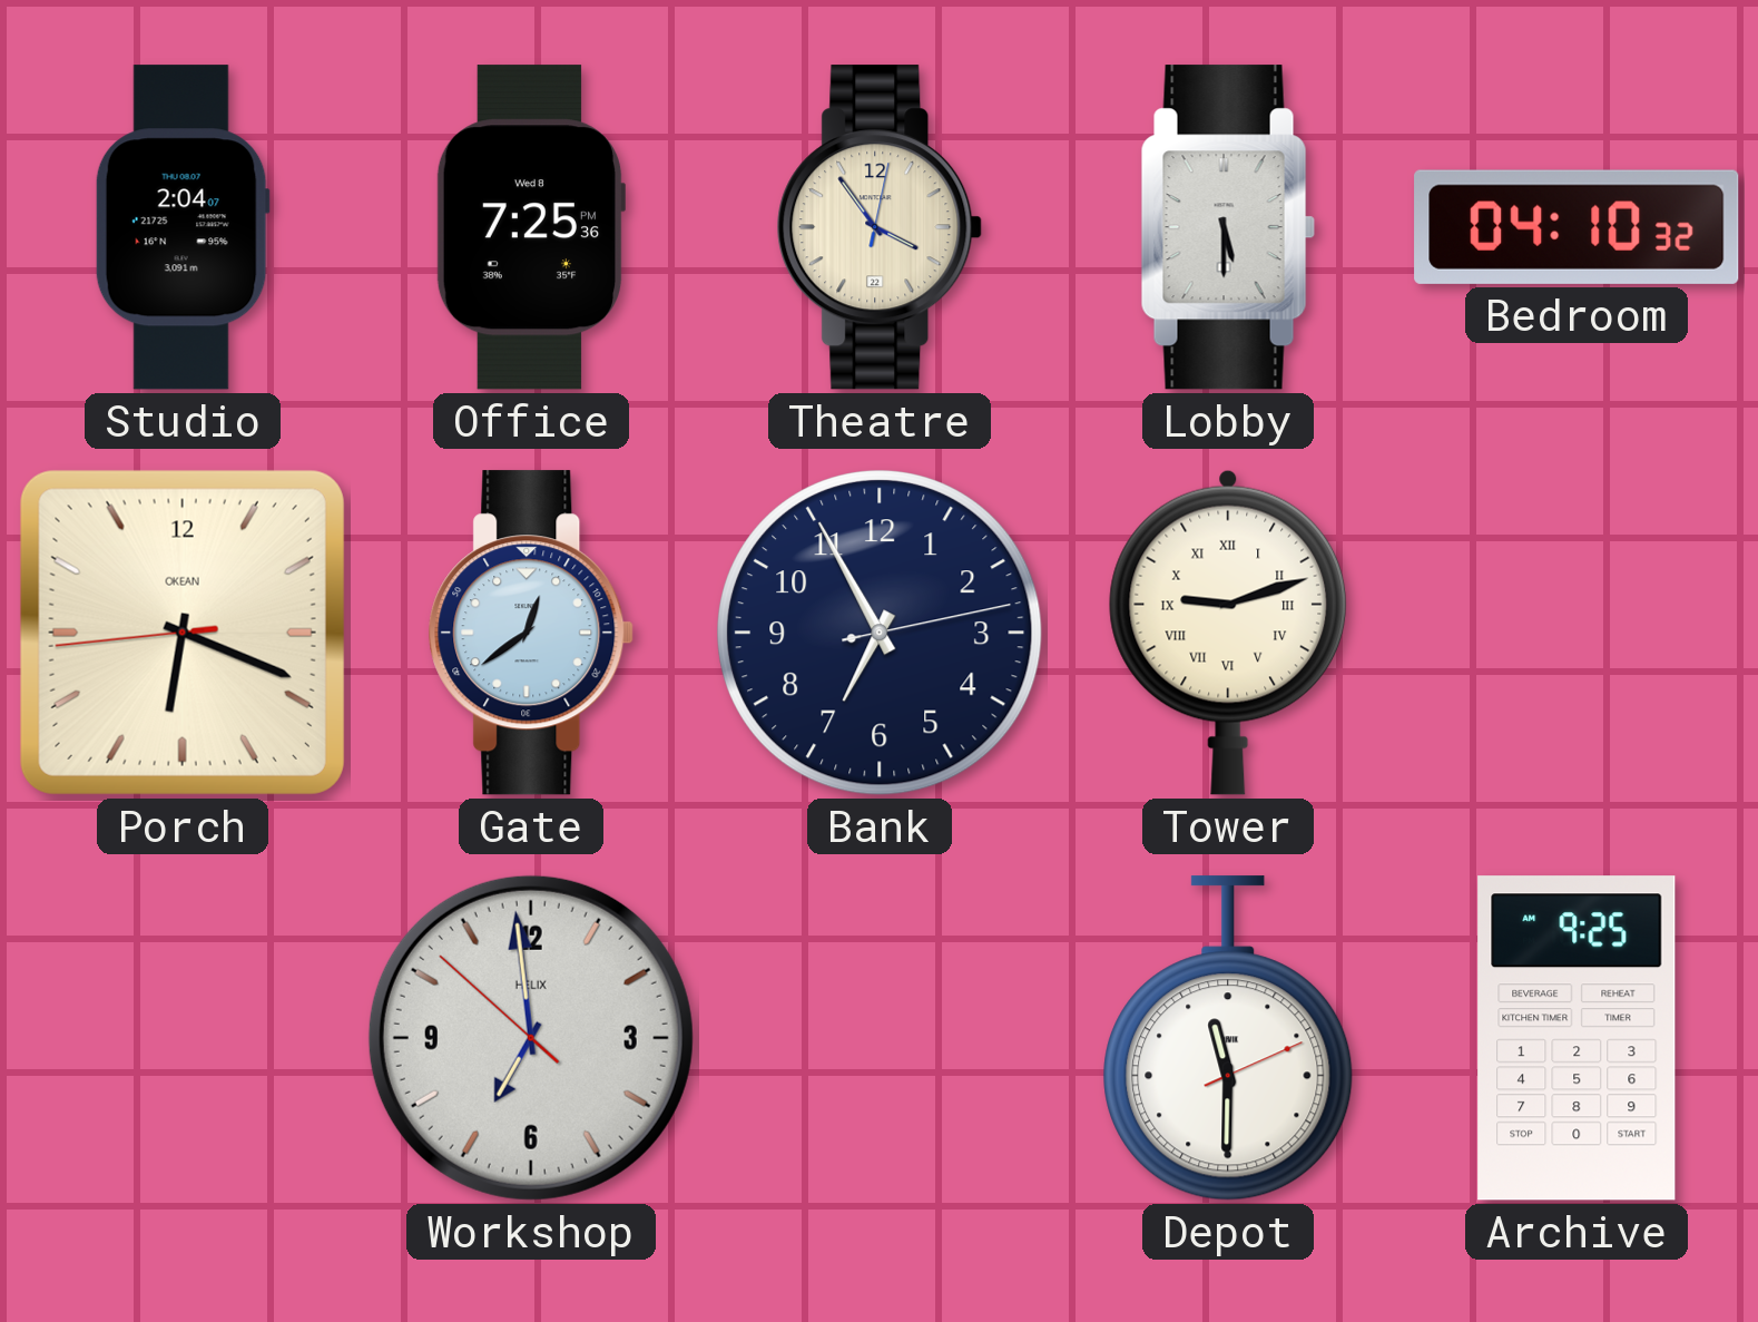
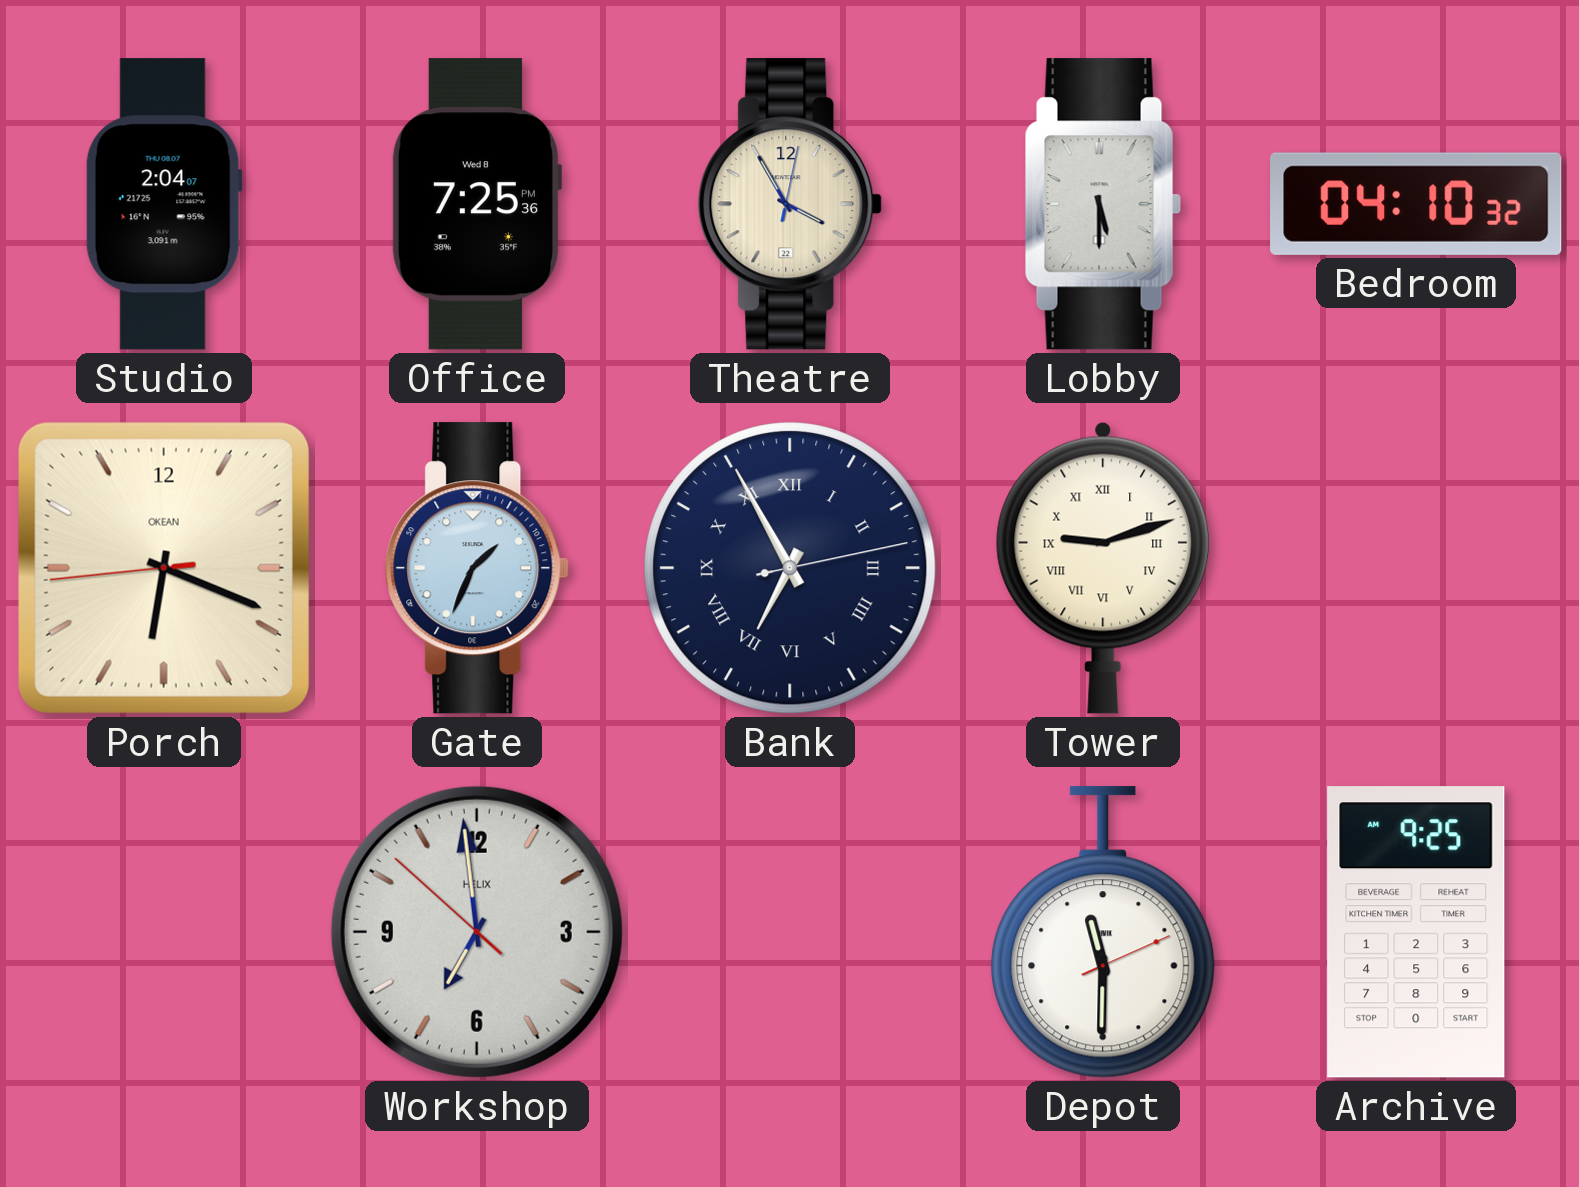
Theatre: 3:54 -> 3:55
Gate: 12:39 -> 1:34
Bank numerals: Arabic -> Roman
